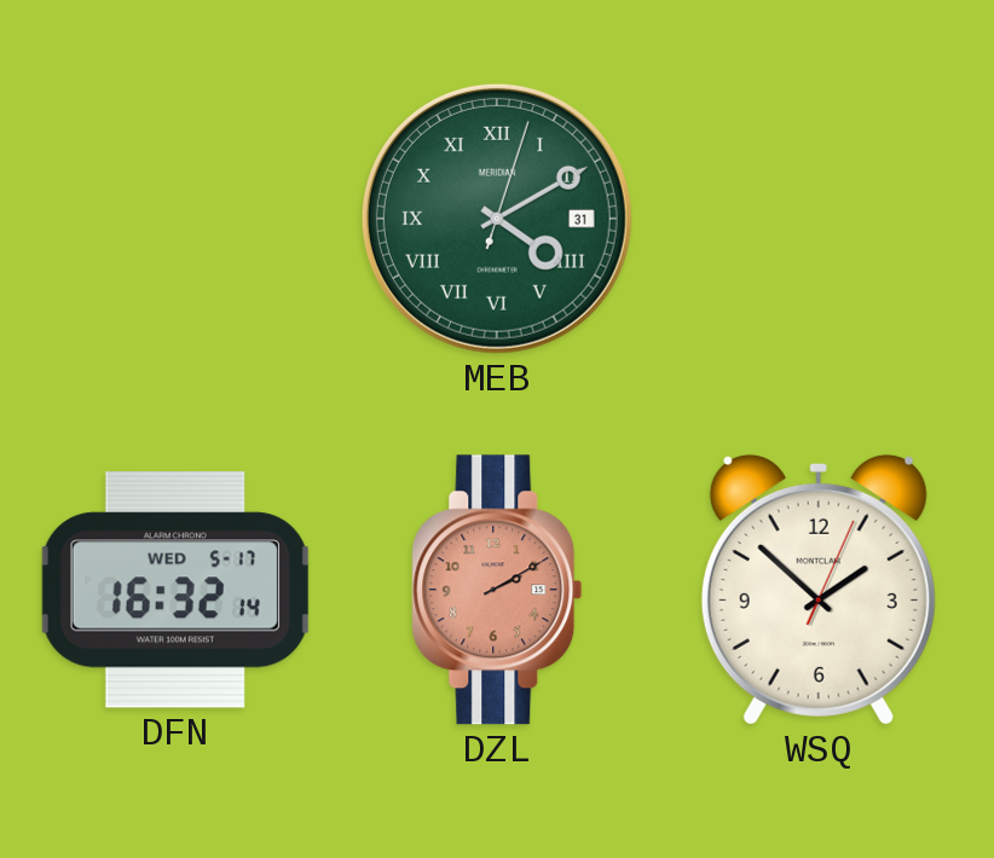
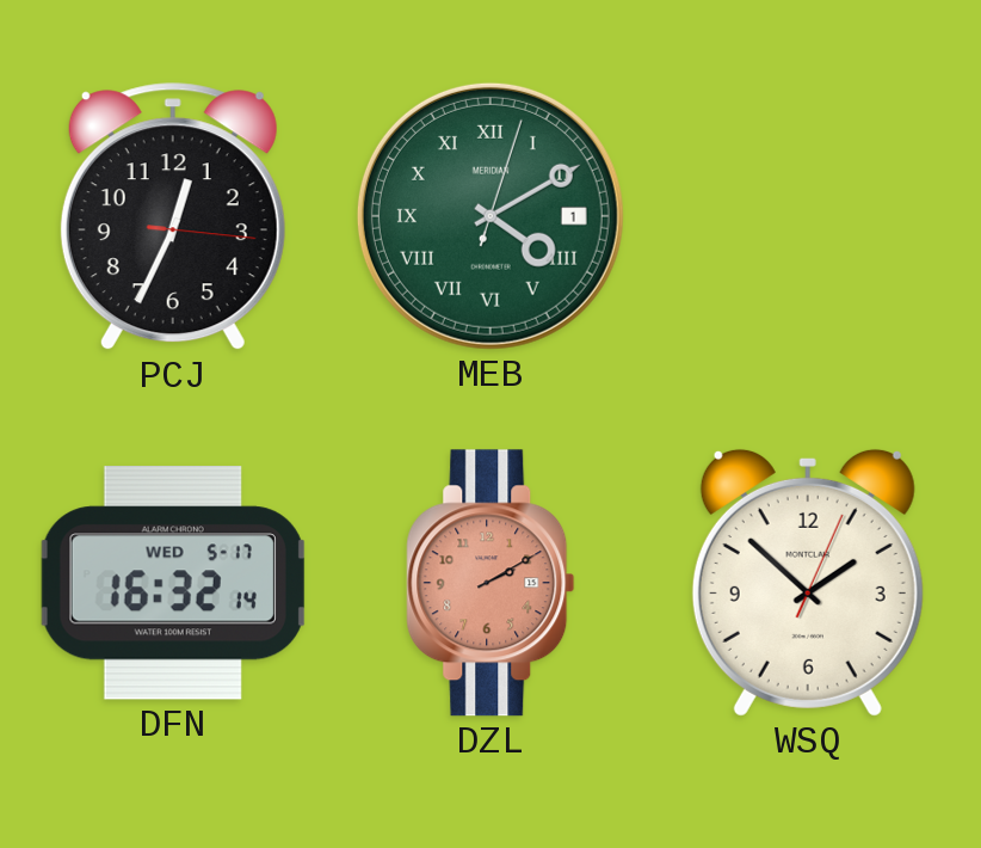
PCJ: none -> 12:34
MEB date: 31 -> 1
